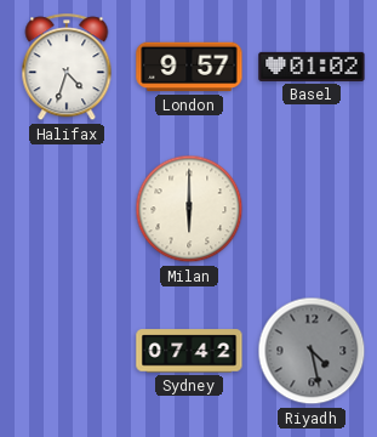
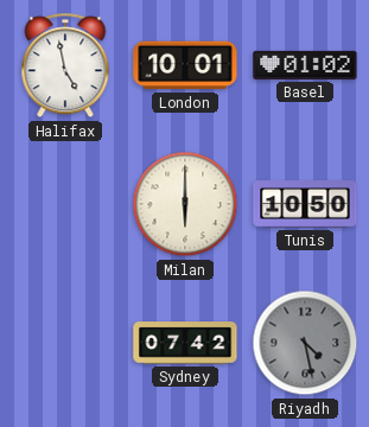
Halifax: 4:33 -> 4:58
London: 9:57 -> 10:01
Tunis: none -> 10:50
